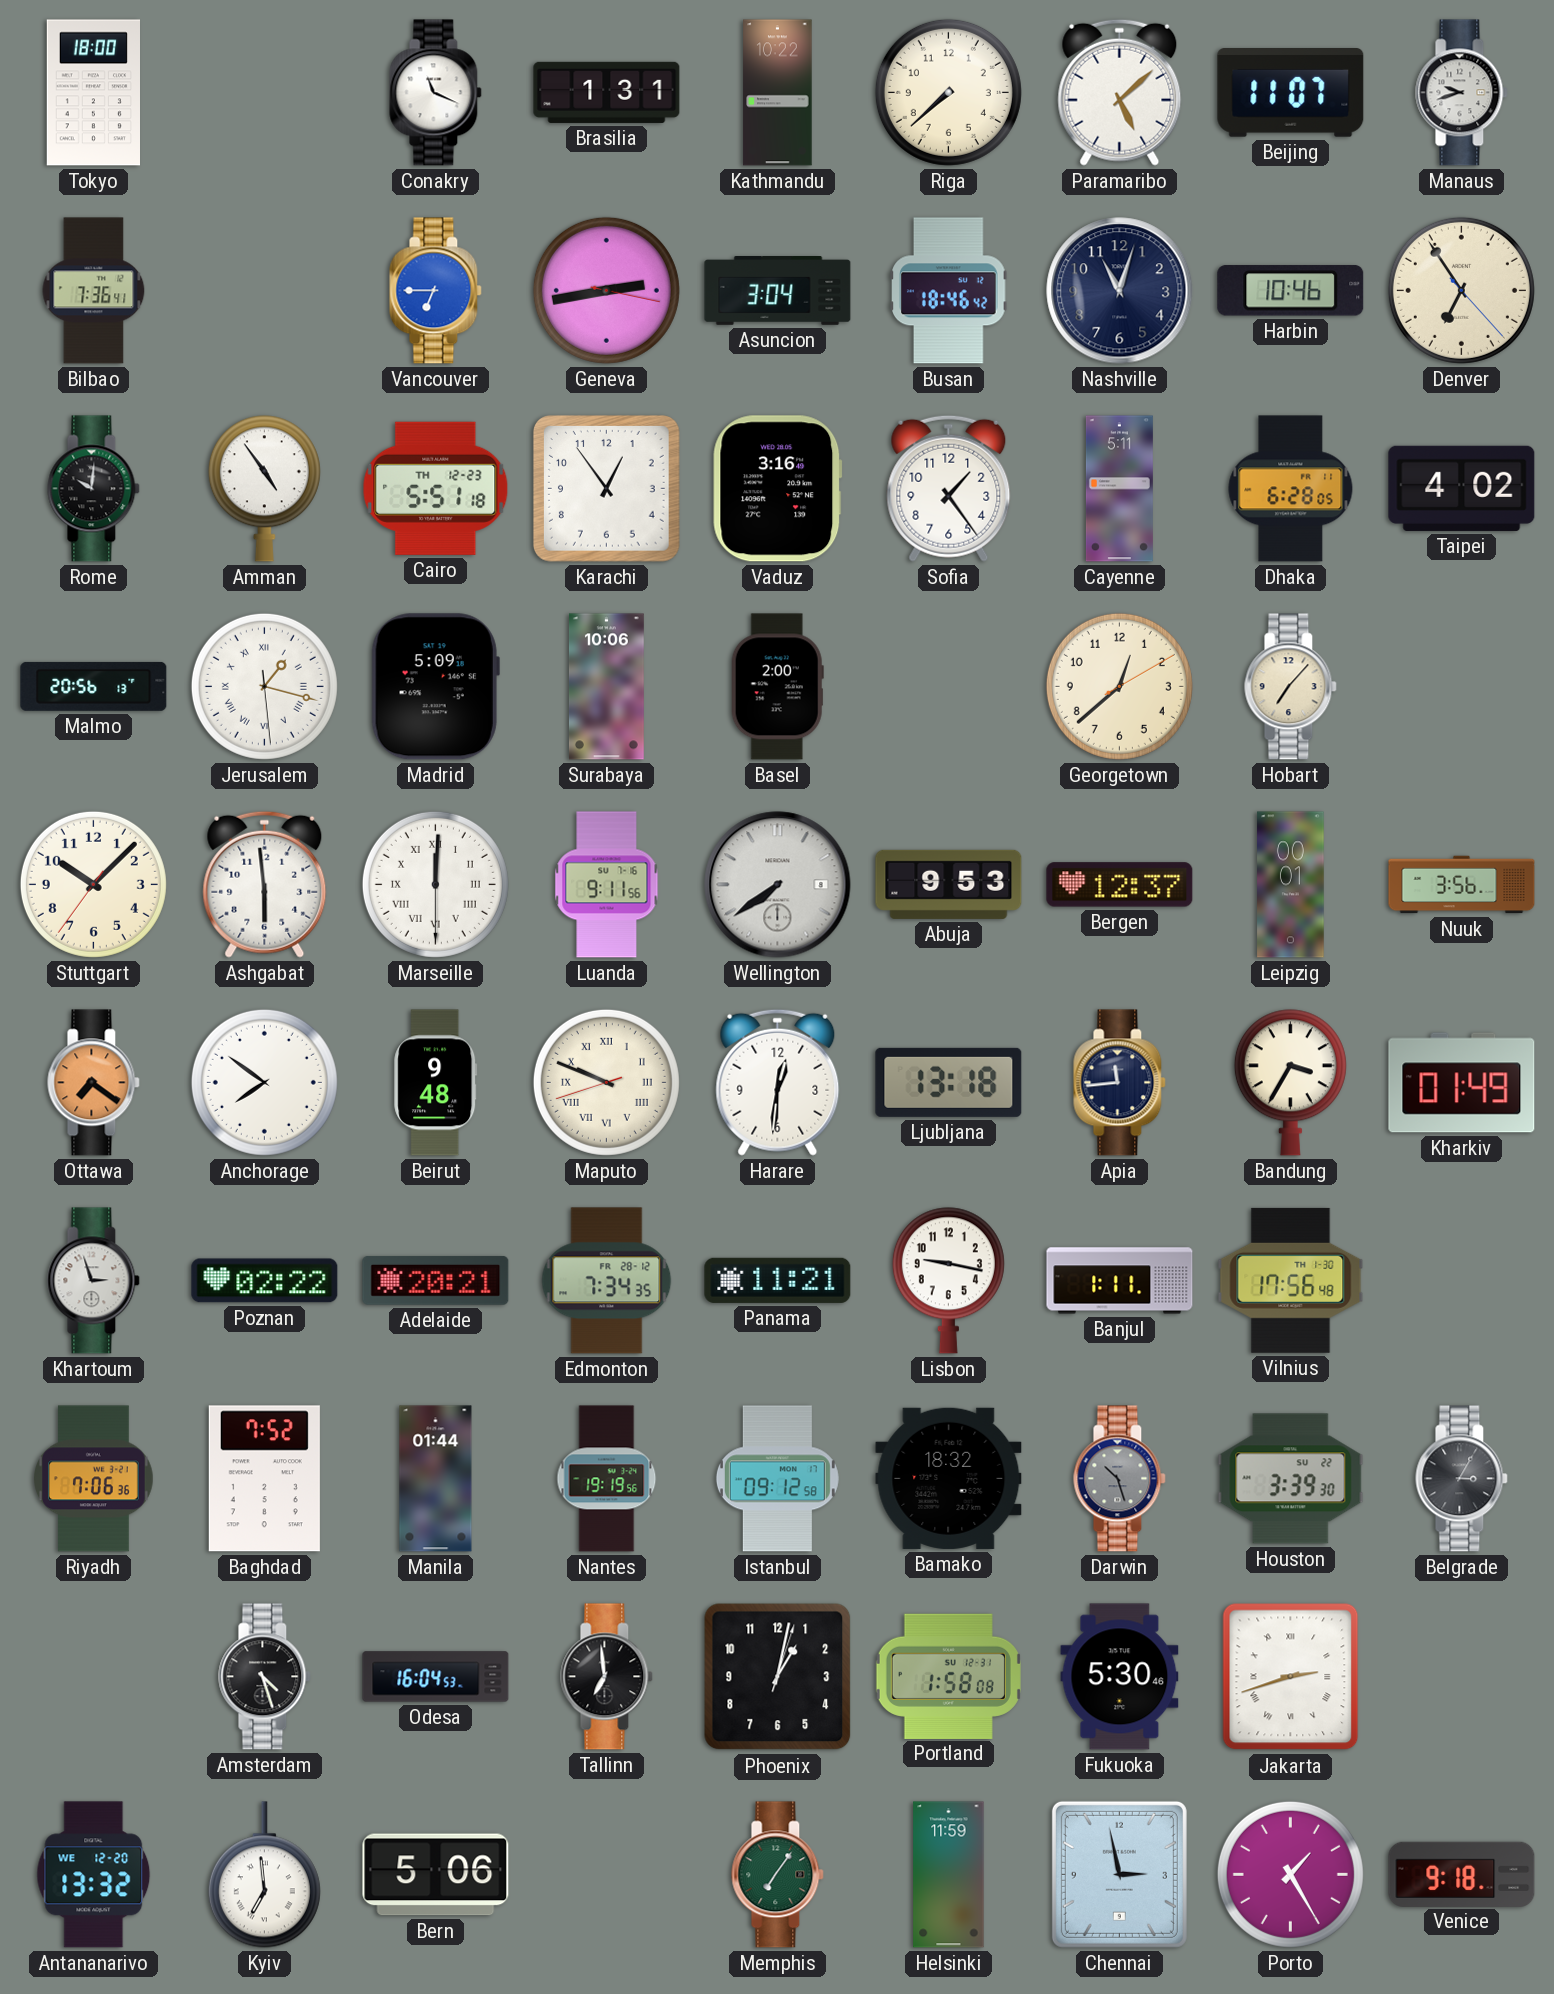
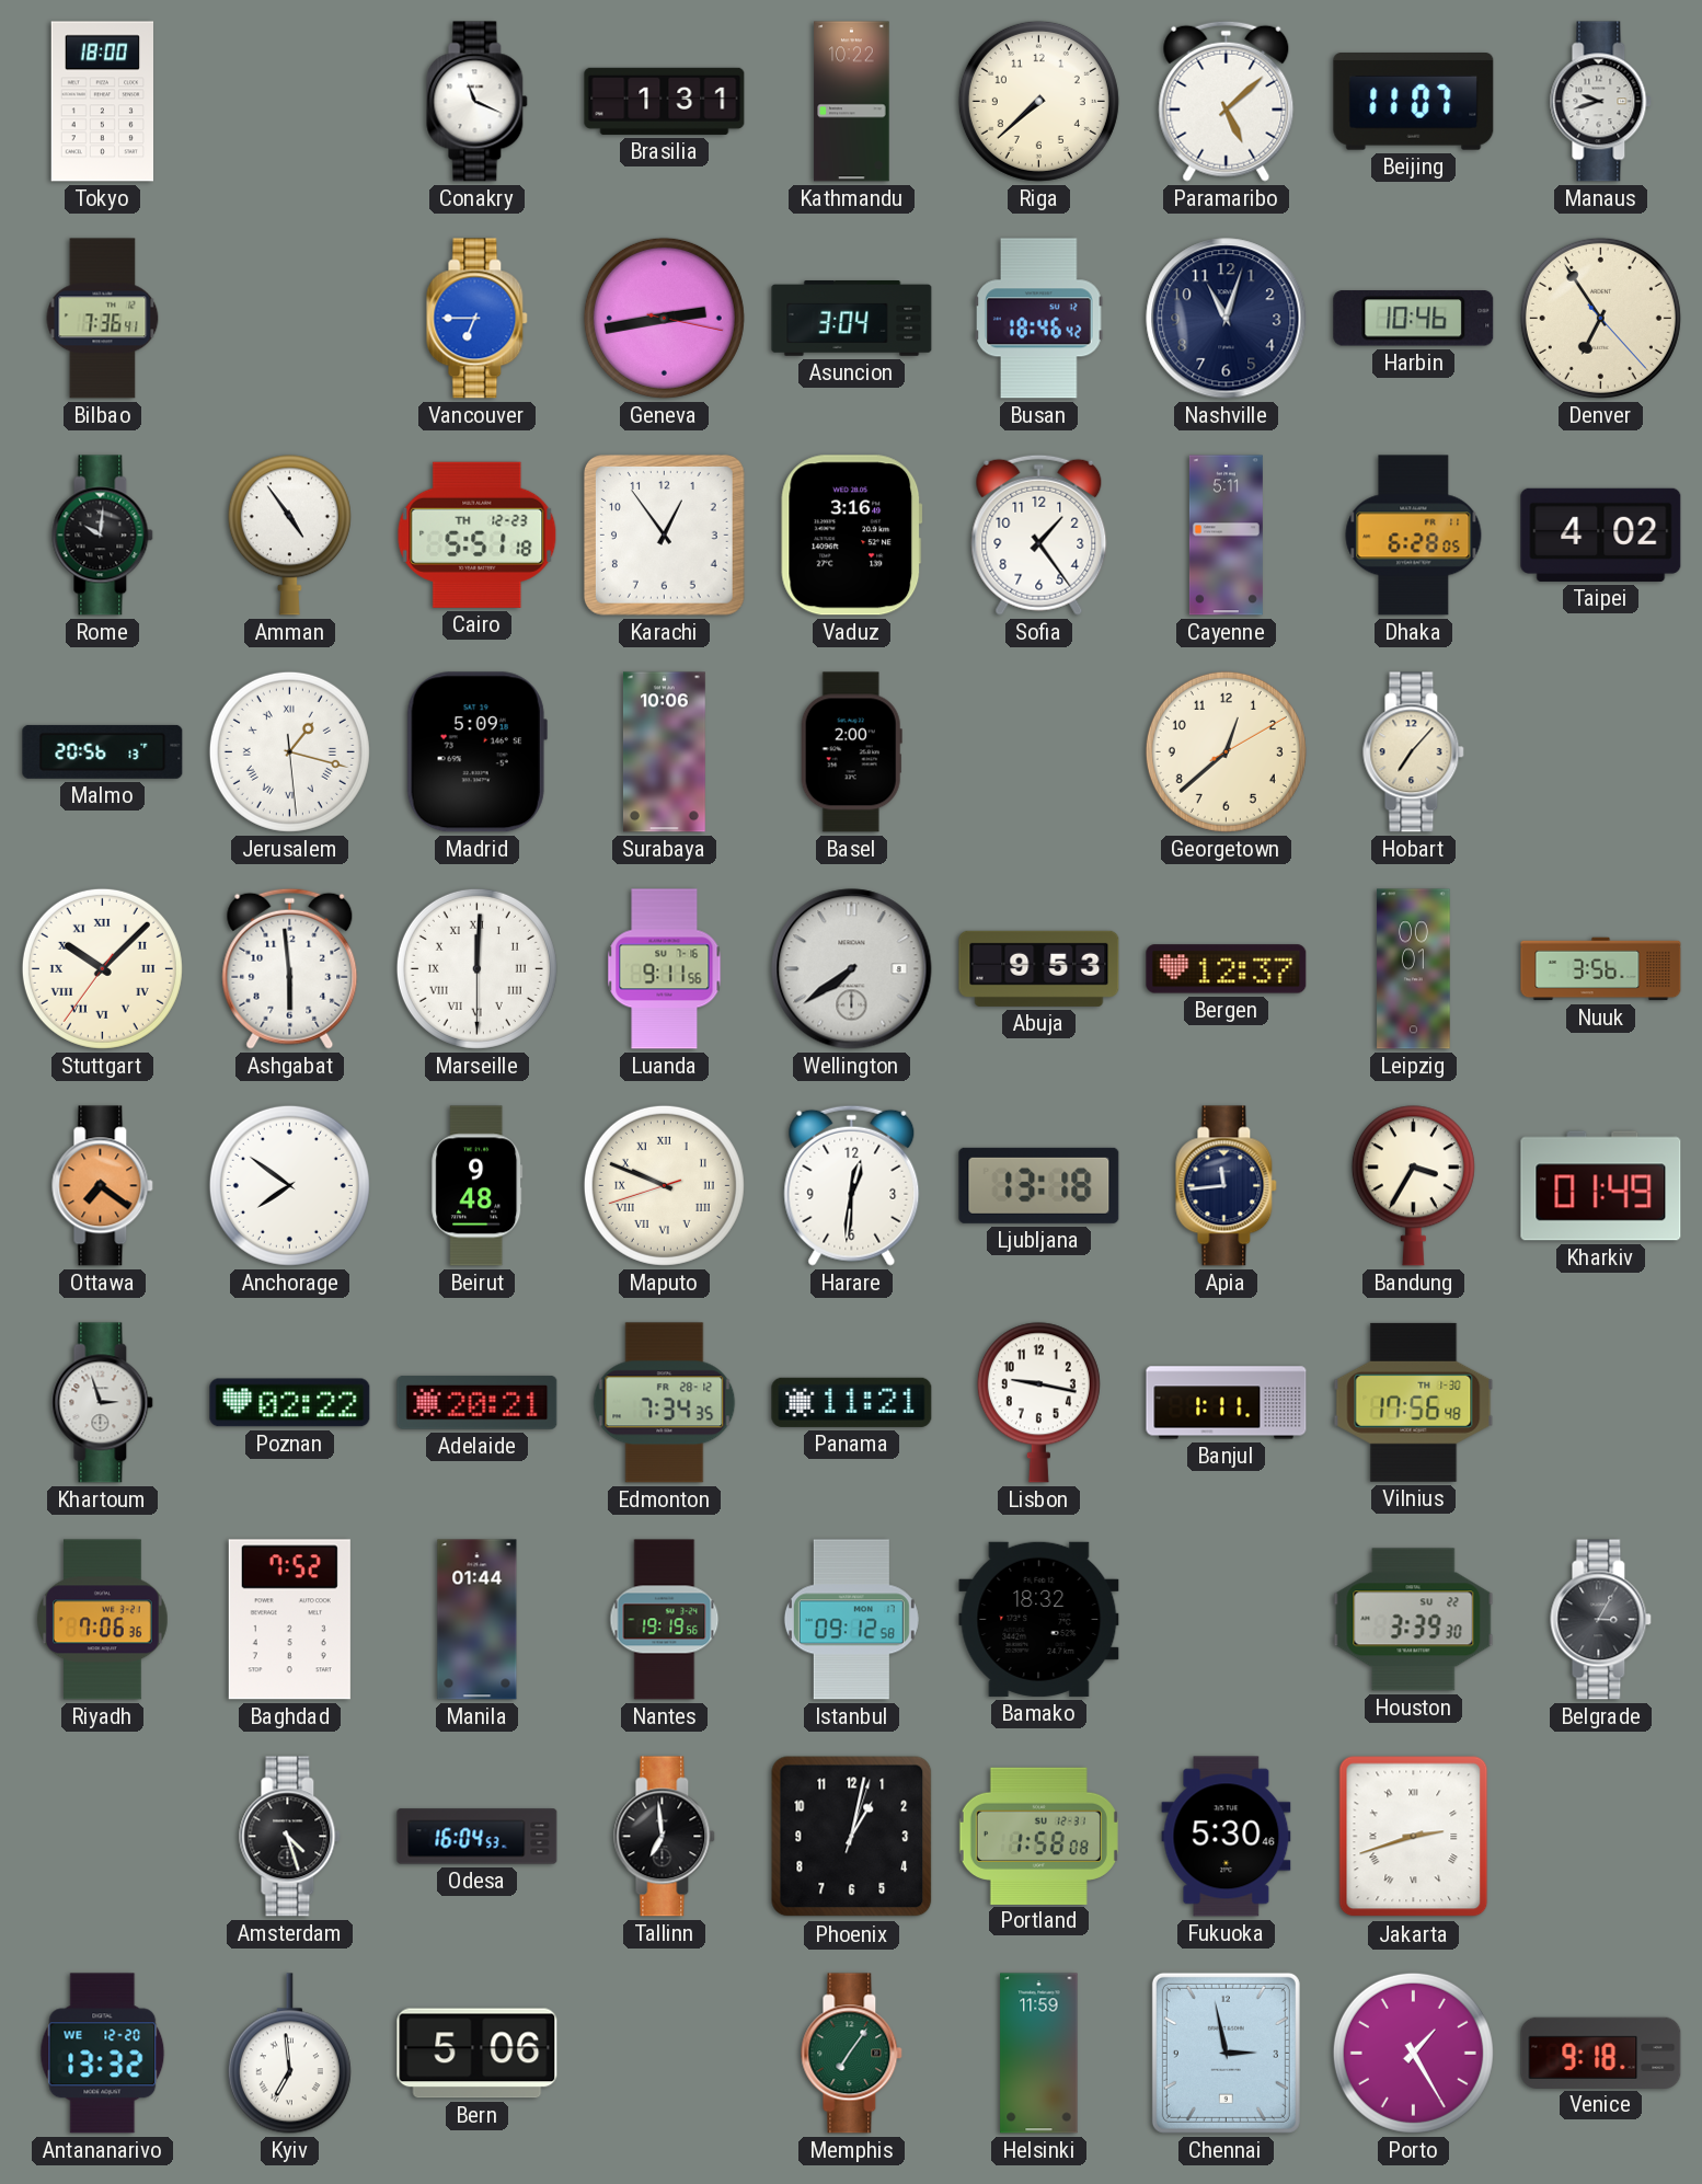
Stuttgart numerals: Arabic -> Roman
Darwin: 10:27 -> none
